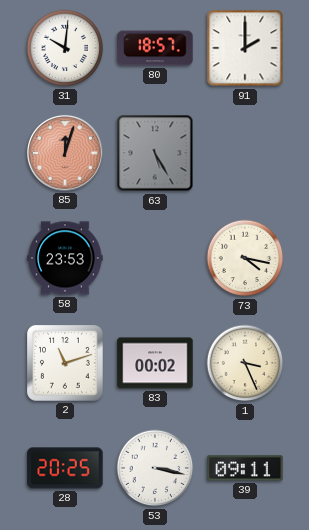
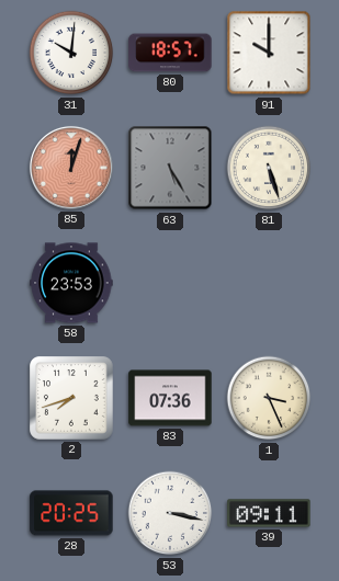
91: 2:00 -> 10:00
81: none -> 5:27
73: 4:17 -> none
2: 11:12 -> 7:42
83: 00:02 -> 07:36
